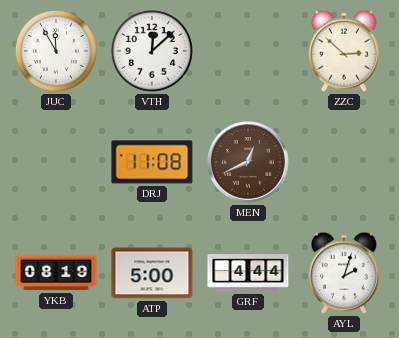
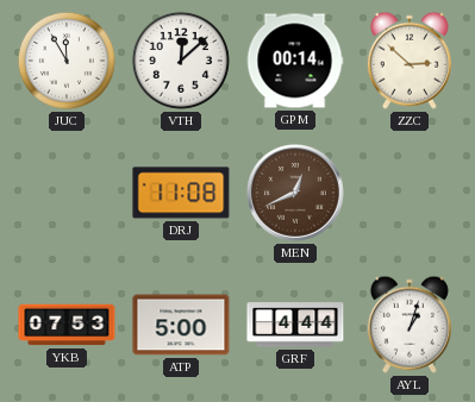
GPM: none -> 00:14
YKB: 08:19 -> 07:53
AYL: 2:03 -> 1:03
